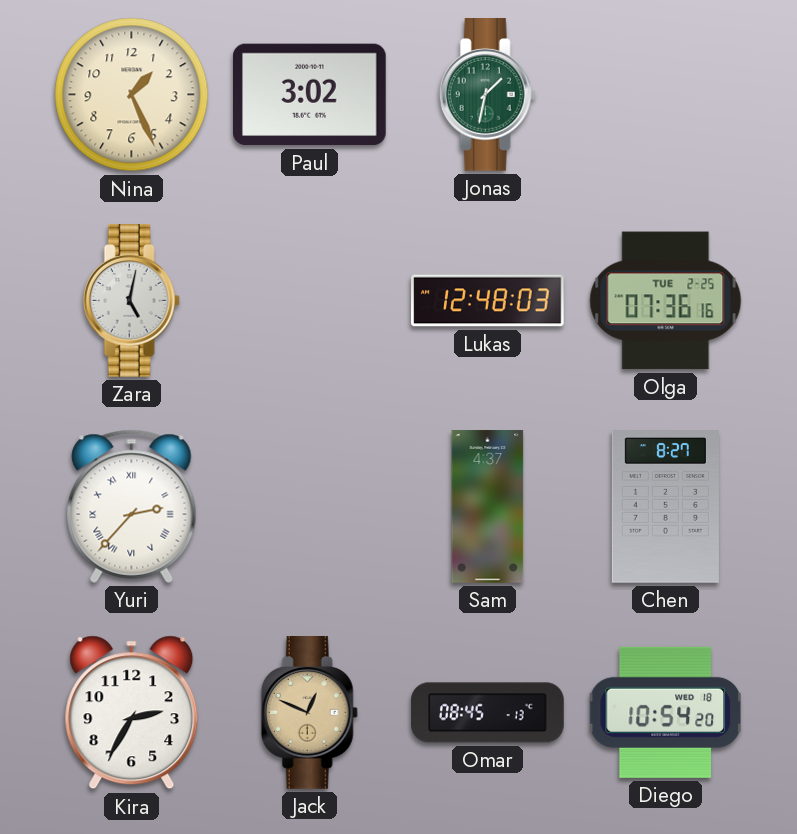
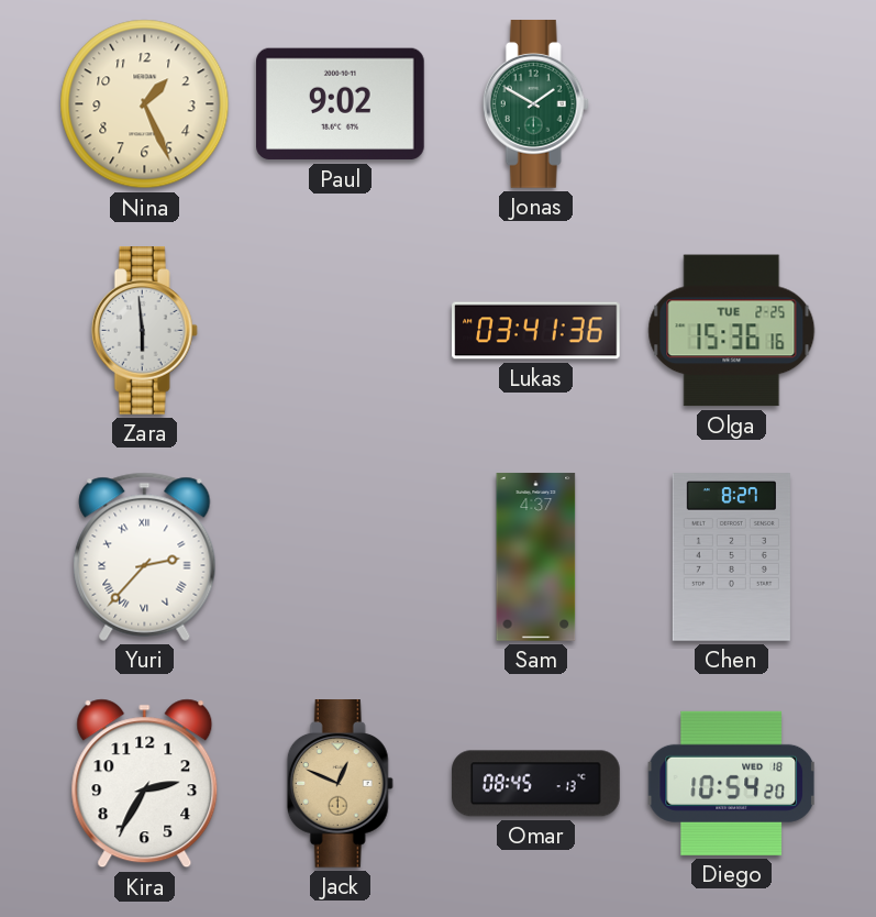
Paul: 3:02 -> 9:02
Jonas: 1:32 -> 1:50
Zara: 5:02 -> 5:59
Lukas: 12:48 -> 03:41
Olga: 07:36 -> 15:36
